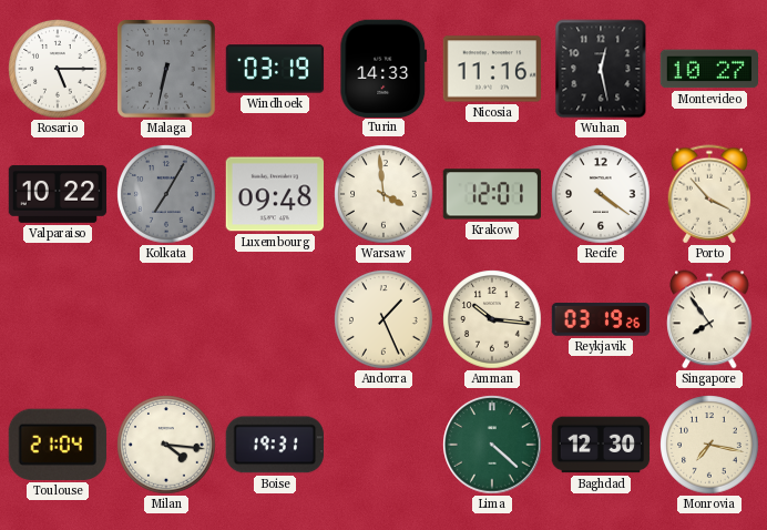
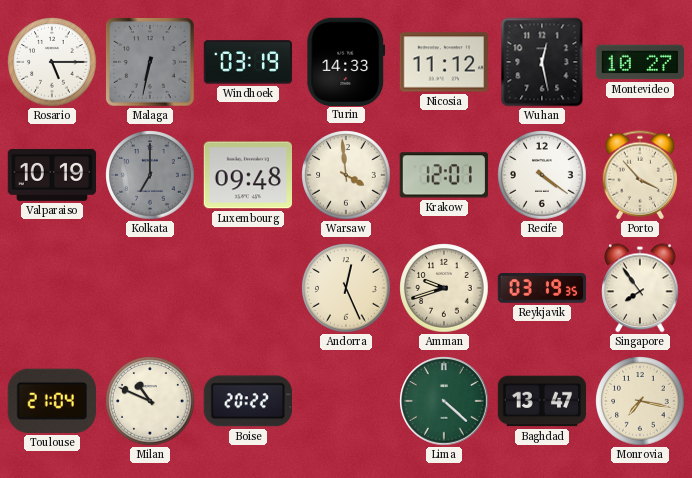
Nicosia: 11:16 -> 11:12
Valparaiso: 10:22 -> 10:19
Kolkata: 7:05 -> 7:00
Andorra: 1:26 -> 12:26
Amman: 10:16 -> 9:42
Reykjavik: 03:19:26 -> 03:19:35
Milan: 4:16 -> 10:49
Boise: 19:31 -> 20:22
Baghdad: 12:30 -> 13:47
